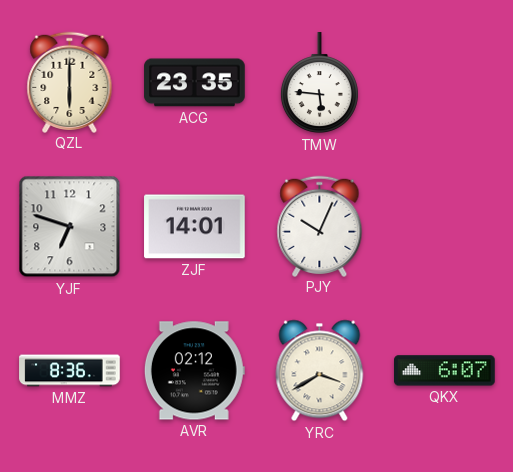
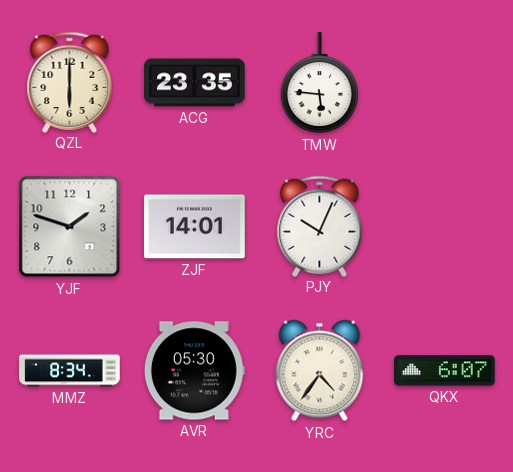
YJF: 6:48 -> 1:48
MMZ: 8:36 -> 8:34
AVR: 02:12 -> 05:30
YRC: 3:40 -> 4:36
